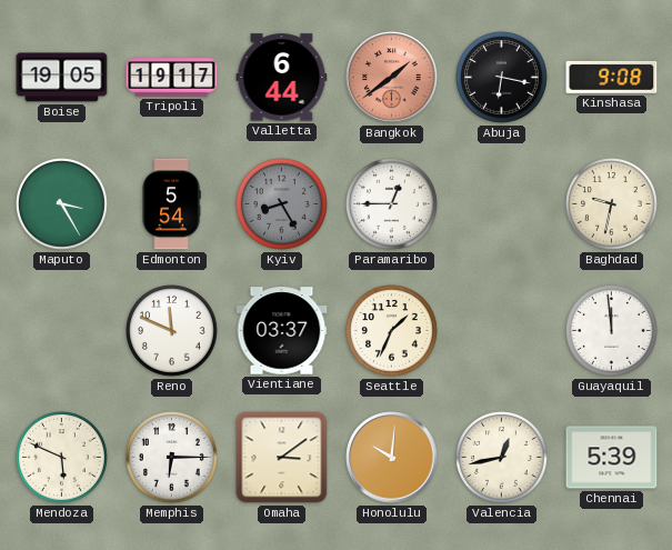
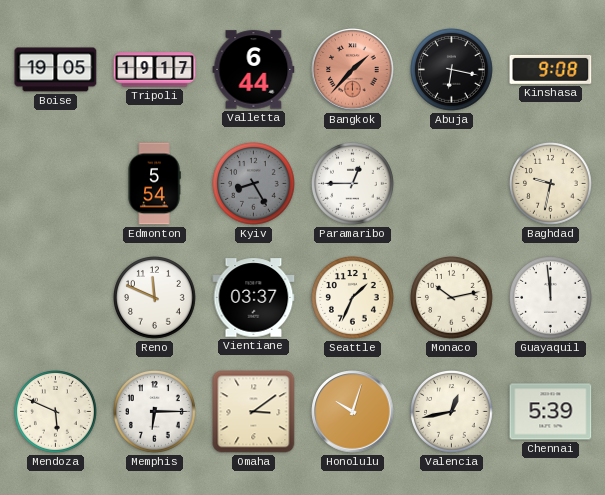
Bangkok: 1:39 -> 1:37
Maputo: 3:25 -> none
Monaco: none -> 10:13
Honolulu: 10:01 -> 10:03
